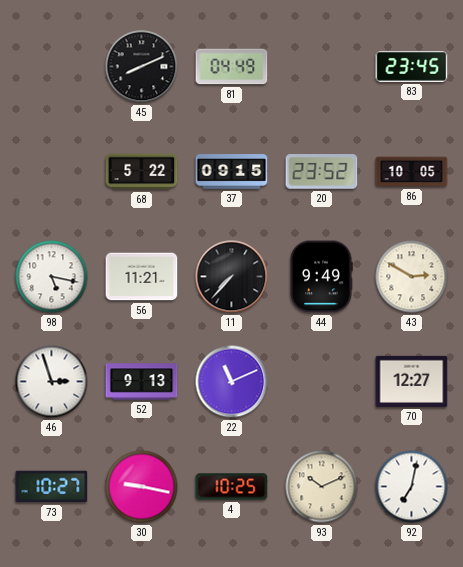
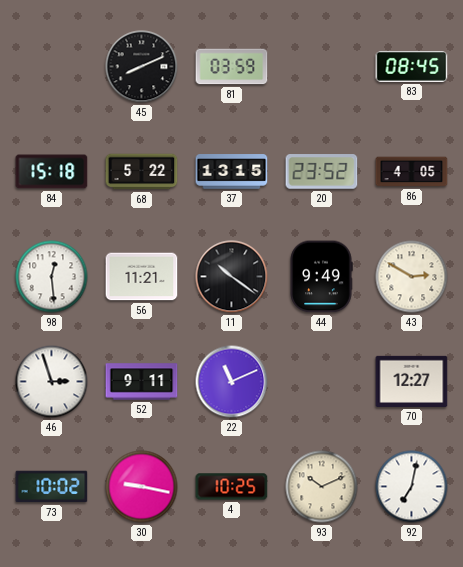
81: 04:49 -> 03:59
83: 23:45 -> 08:45
84: none -> 15:18
37: 09:15 -> 13:15
86: 10:05 -> 4:05
98: 5:17 -> 12:29
11: 7:37 -> 10:21
52: 9:13 -> 9:11
73: 10:27 -> 10:02
